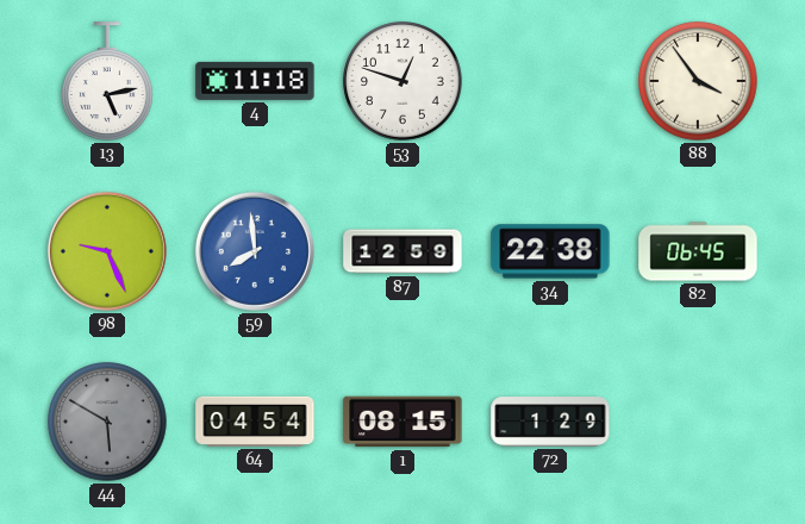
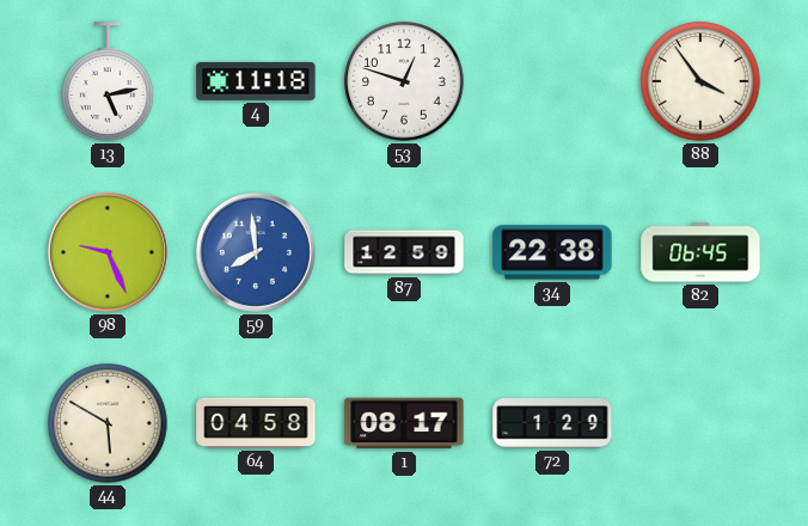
44 dial: grey -> cream
64: 04:54 -> 04:58
1: 08:15 -> 08:17
